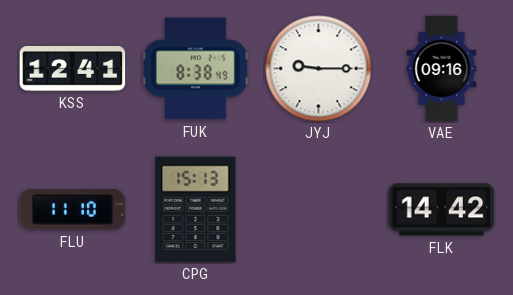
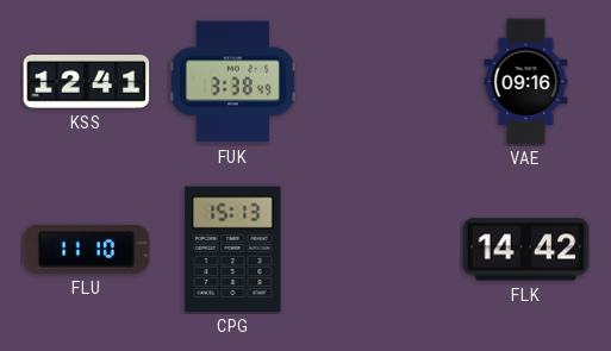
FUK: 8:38 -> 3:38
JYJ: 9:15 -> none
